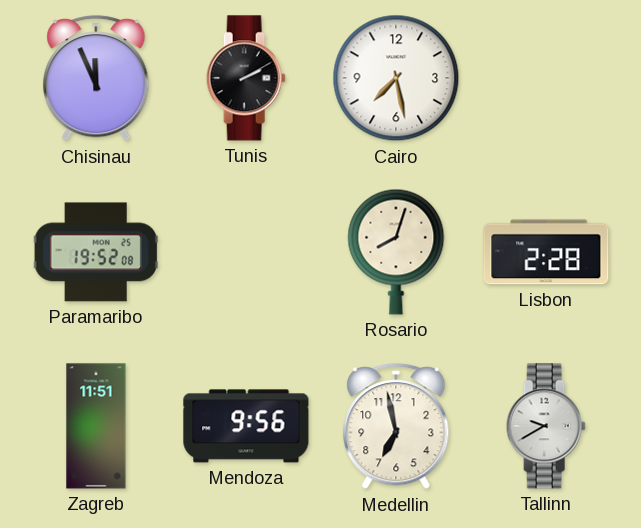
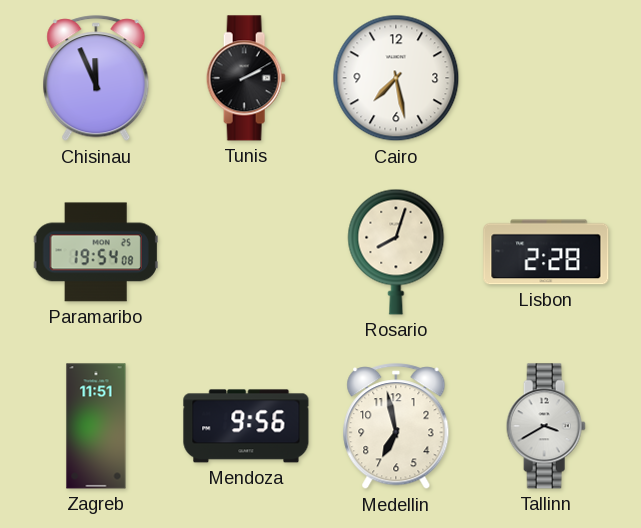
Paramaribo: 19:52 -> 19:54
Tallinn: 9:40 -> 3:40
